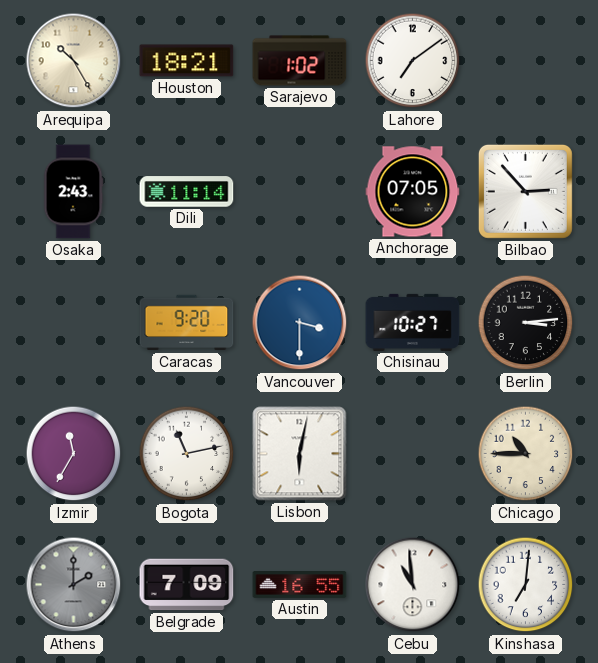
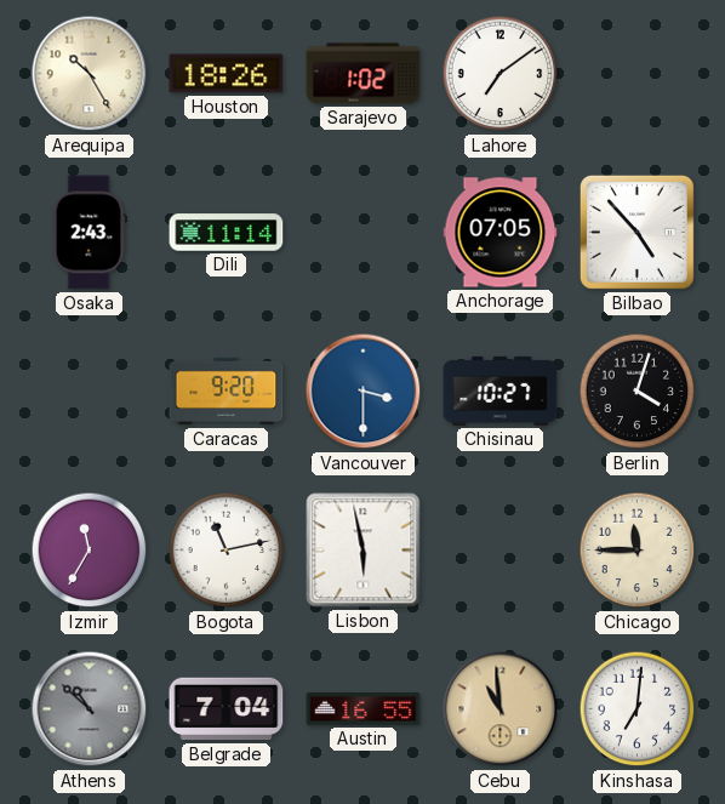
Houston: 18:21 -> 18:26
Bilbao: 2:53 -> 4:53
Berlin: 3:14 -> 4:03
Lisbon: 6:02 -> 5:58
Chicago: 10:45 -> 11:45
Athens: 2:00 -> 10:52
Belgrade: 7:09 -> 7:04
Cebu dial: white -> champagne
